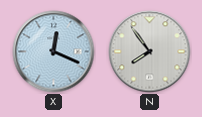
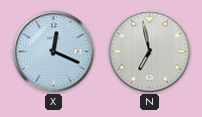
N: 7:54 -> 6:58
